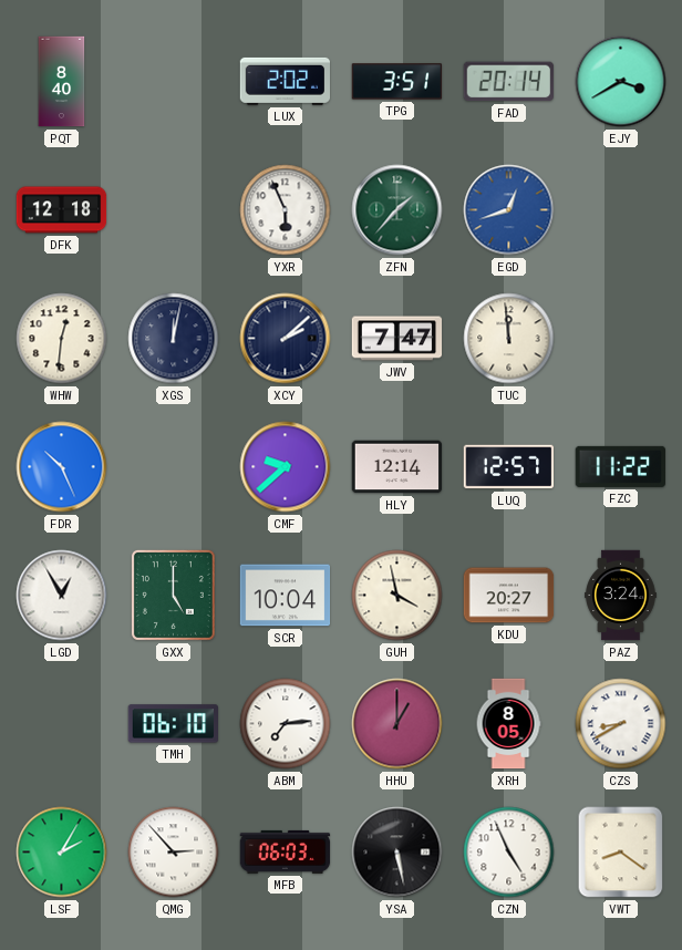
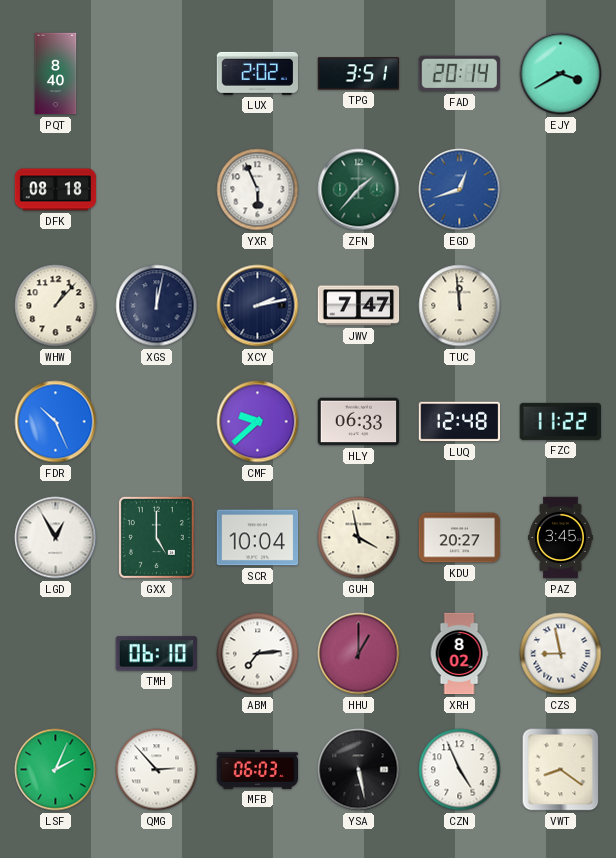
DFK: 12:18 -> 08:18
WHW: 12:31 -> 1:07
XCY: 2:08 -> 2:13
HLY: 12:14 -> 06:33
LUQ: 12:57 -> 12:48
PAZ: 3:24 -> 3:45
XRH: 8:05 -> 8:02
CZS: 8:40 -> 8:58
LSF: 2:05 -> 2:04
